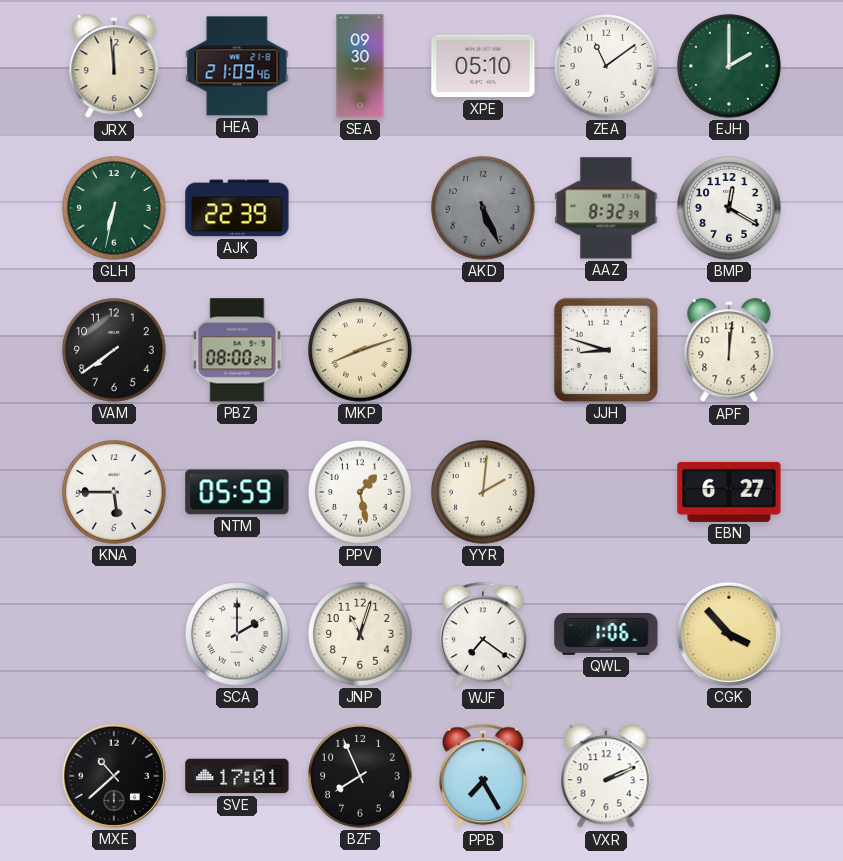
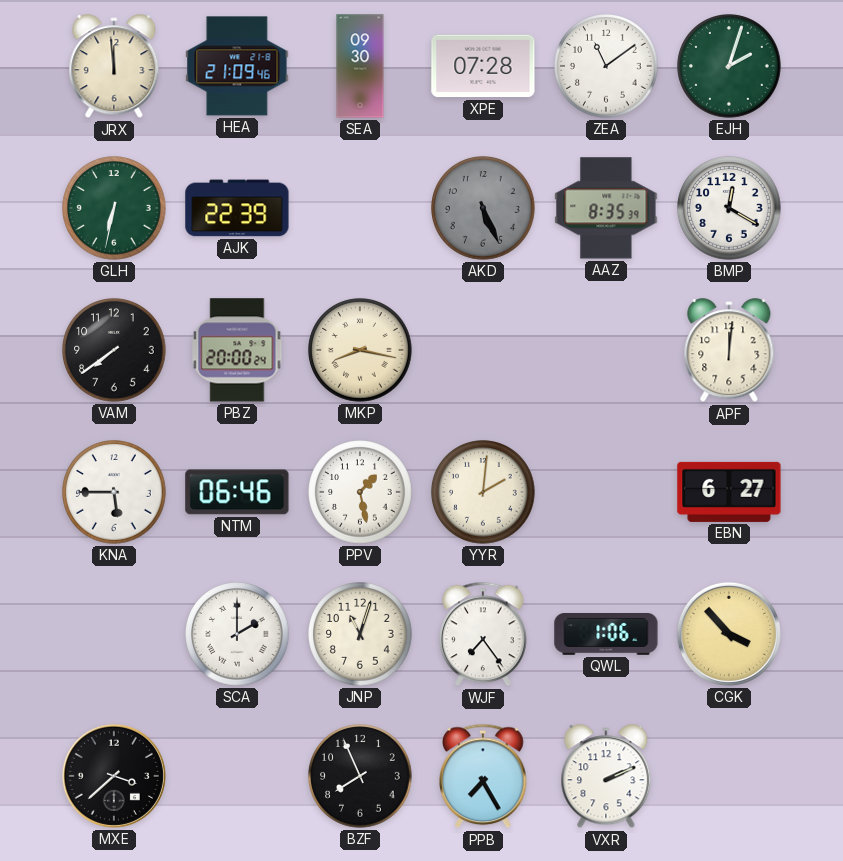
XPE: 05:10 -> 07:28
EJH: 2:00 -> 2:03
AAZ: 8:32 -> 8:35
PBZ: 08:00 -> 20:00
MKP: 8:12 -> 8:17
JJH: 8:48 -> none
NTM: 05:59 -> 06:46
WJF: 7:21 -> 7:24
MXE: 10:38 -> 3:38
SVE: 17:01 -> none
